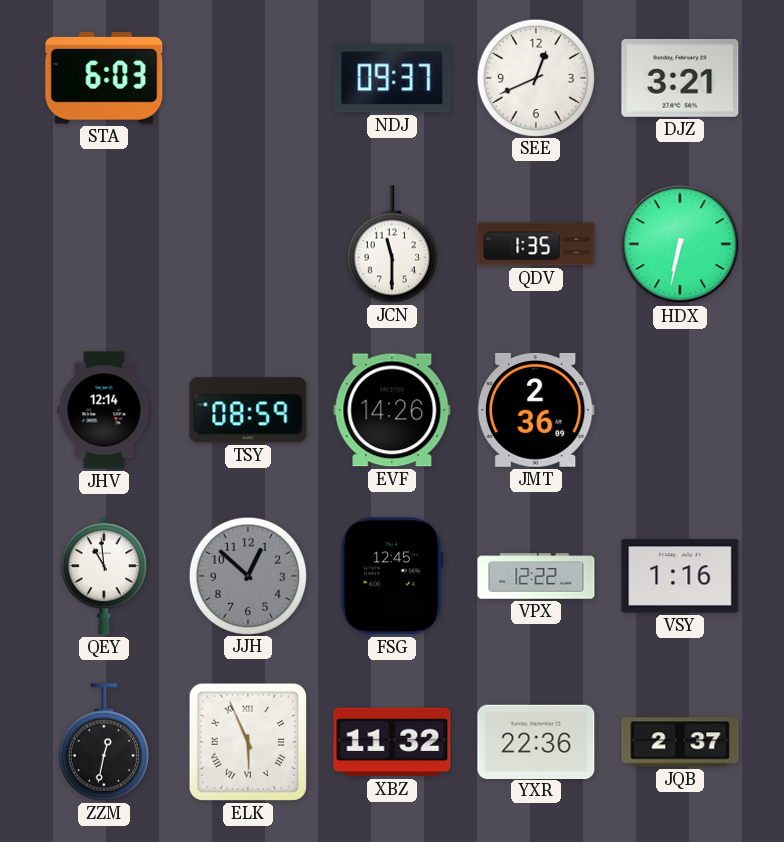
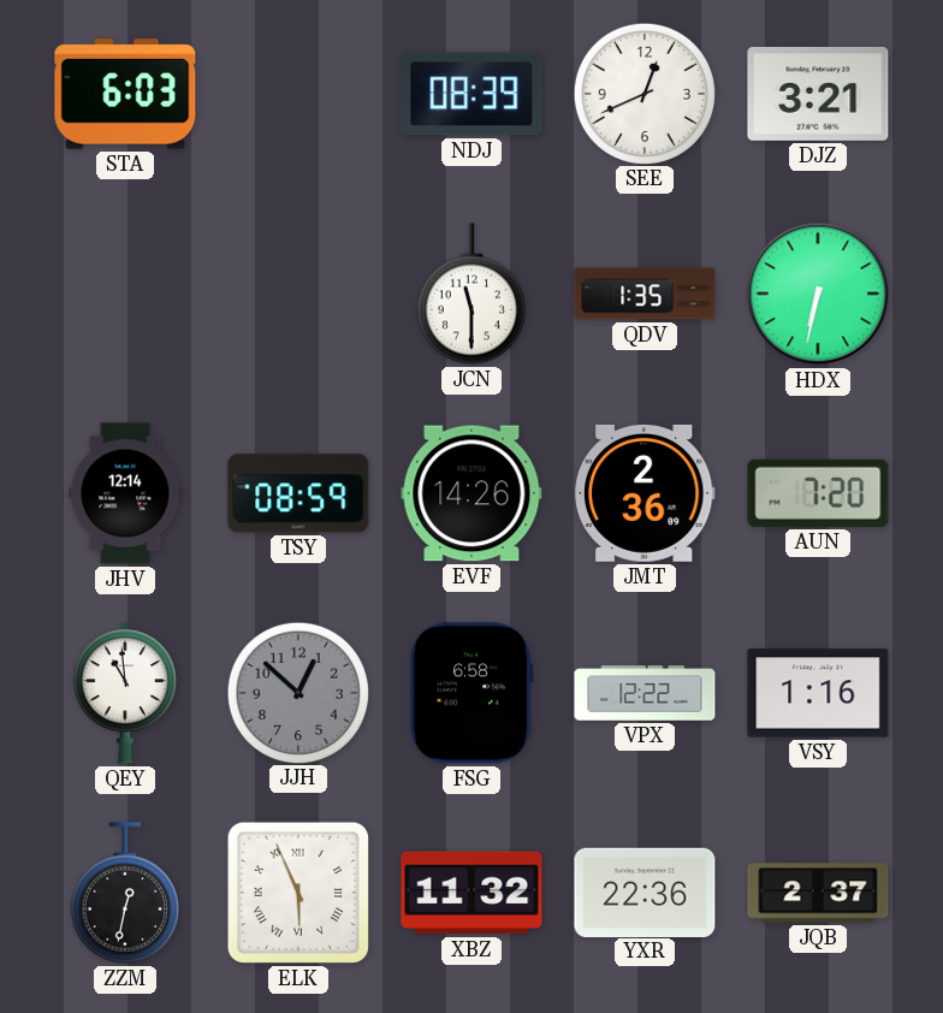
NDJ: 09:37 -> 08:39
AUN: none -> 7:20
FSG: 12:45 -> 6:58
